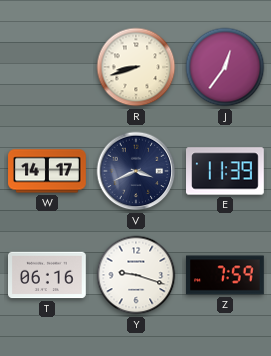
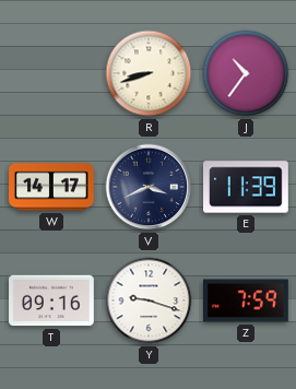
J: 12:36 -> 10:36
T: 06:16 -> 09:16
